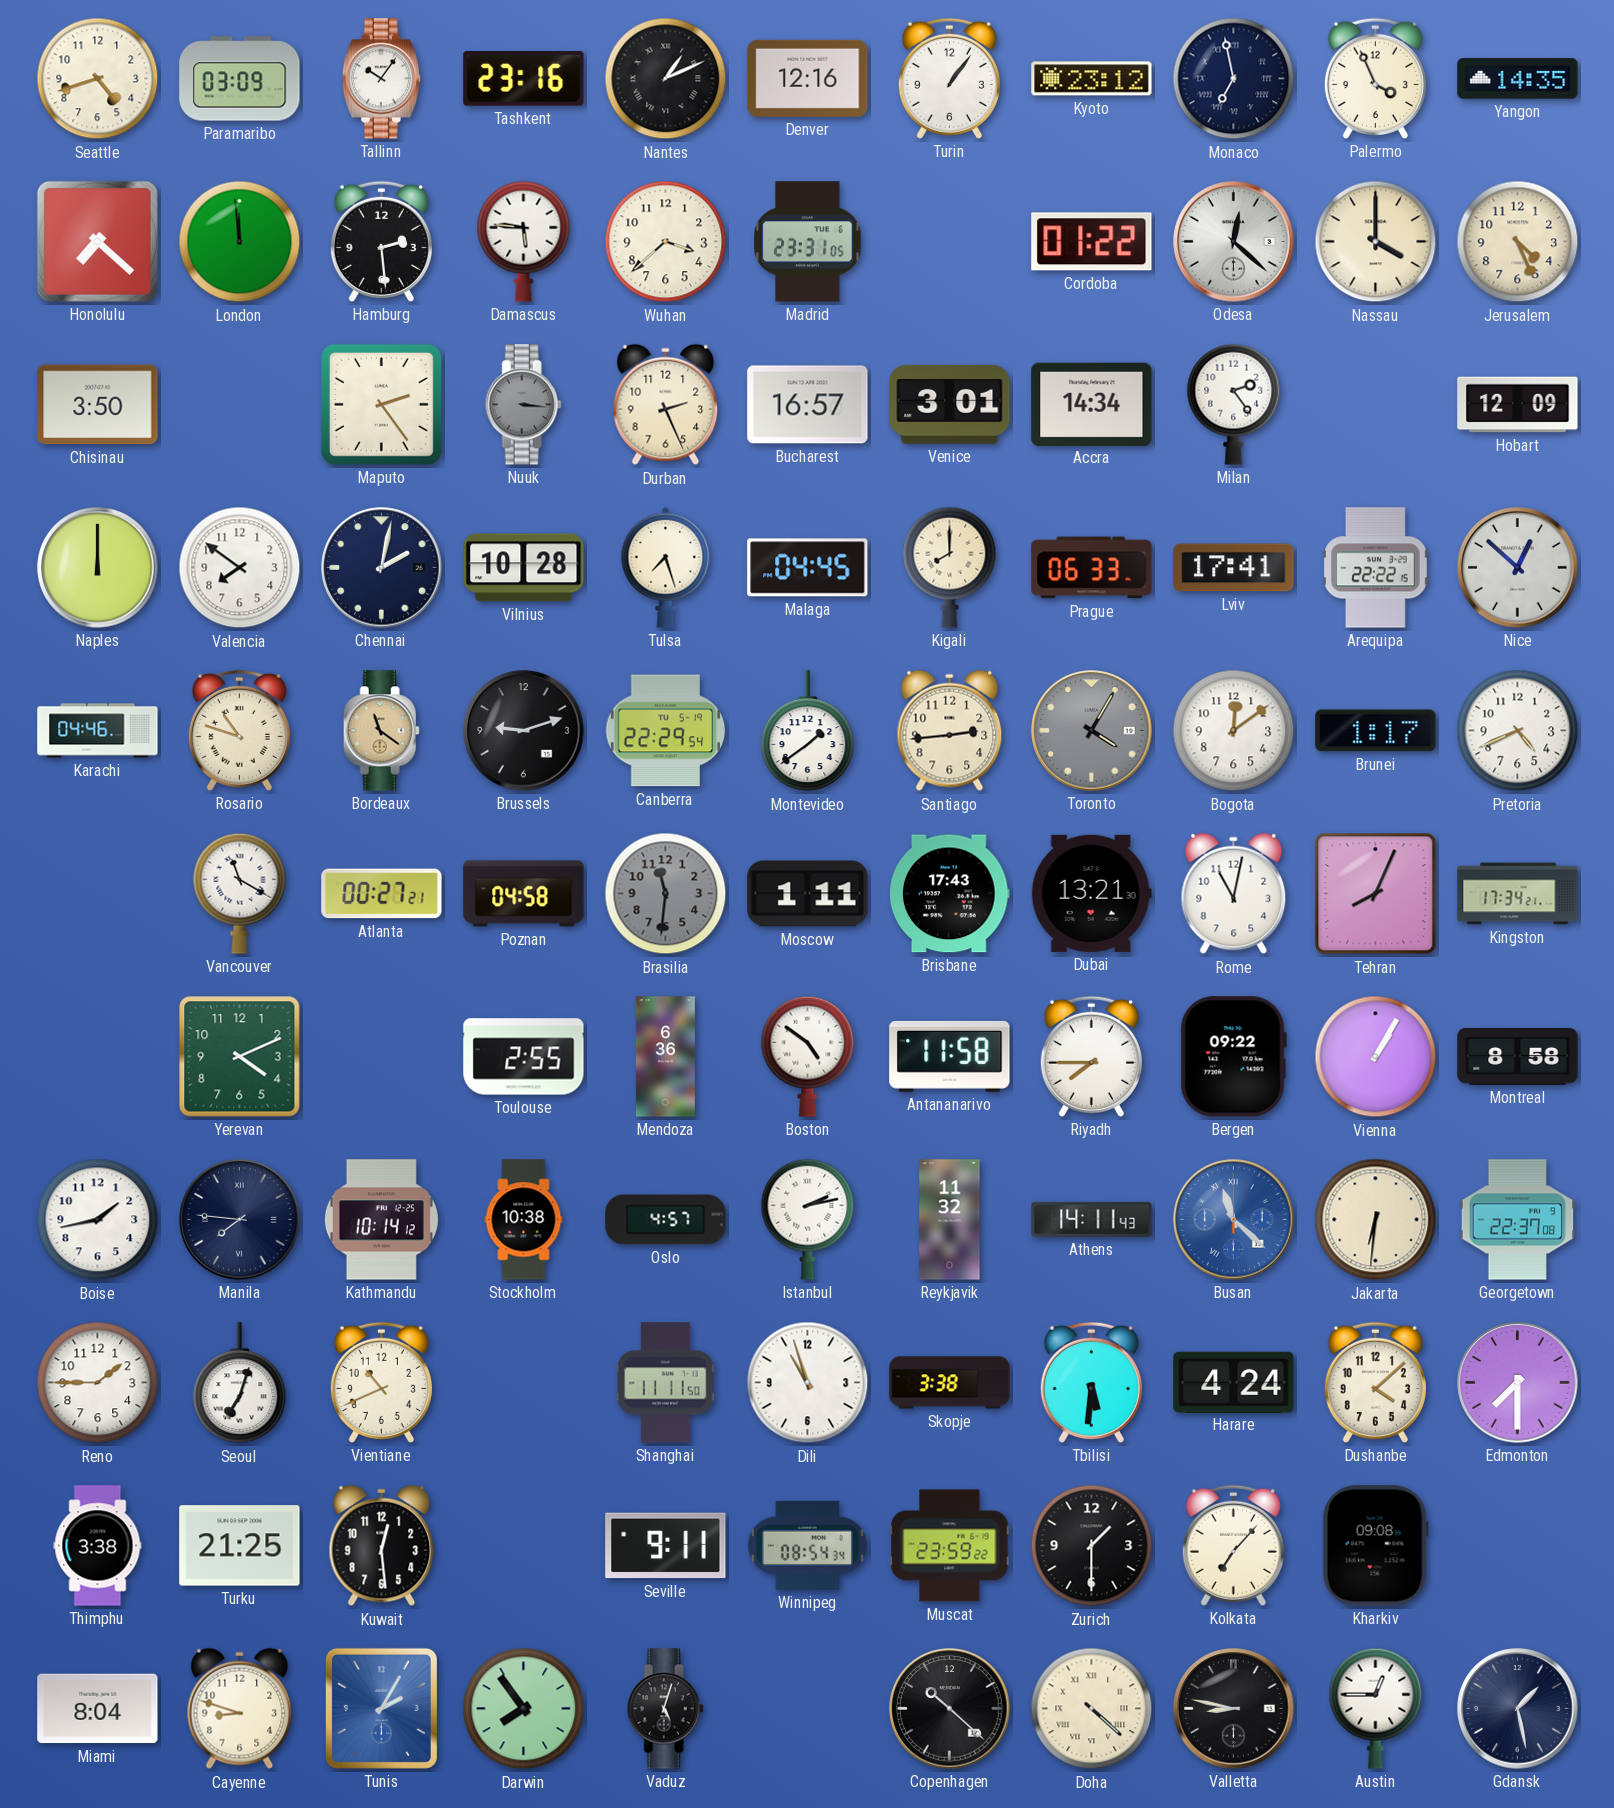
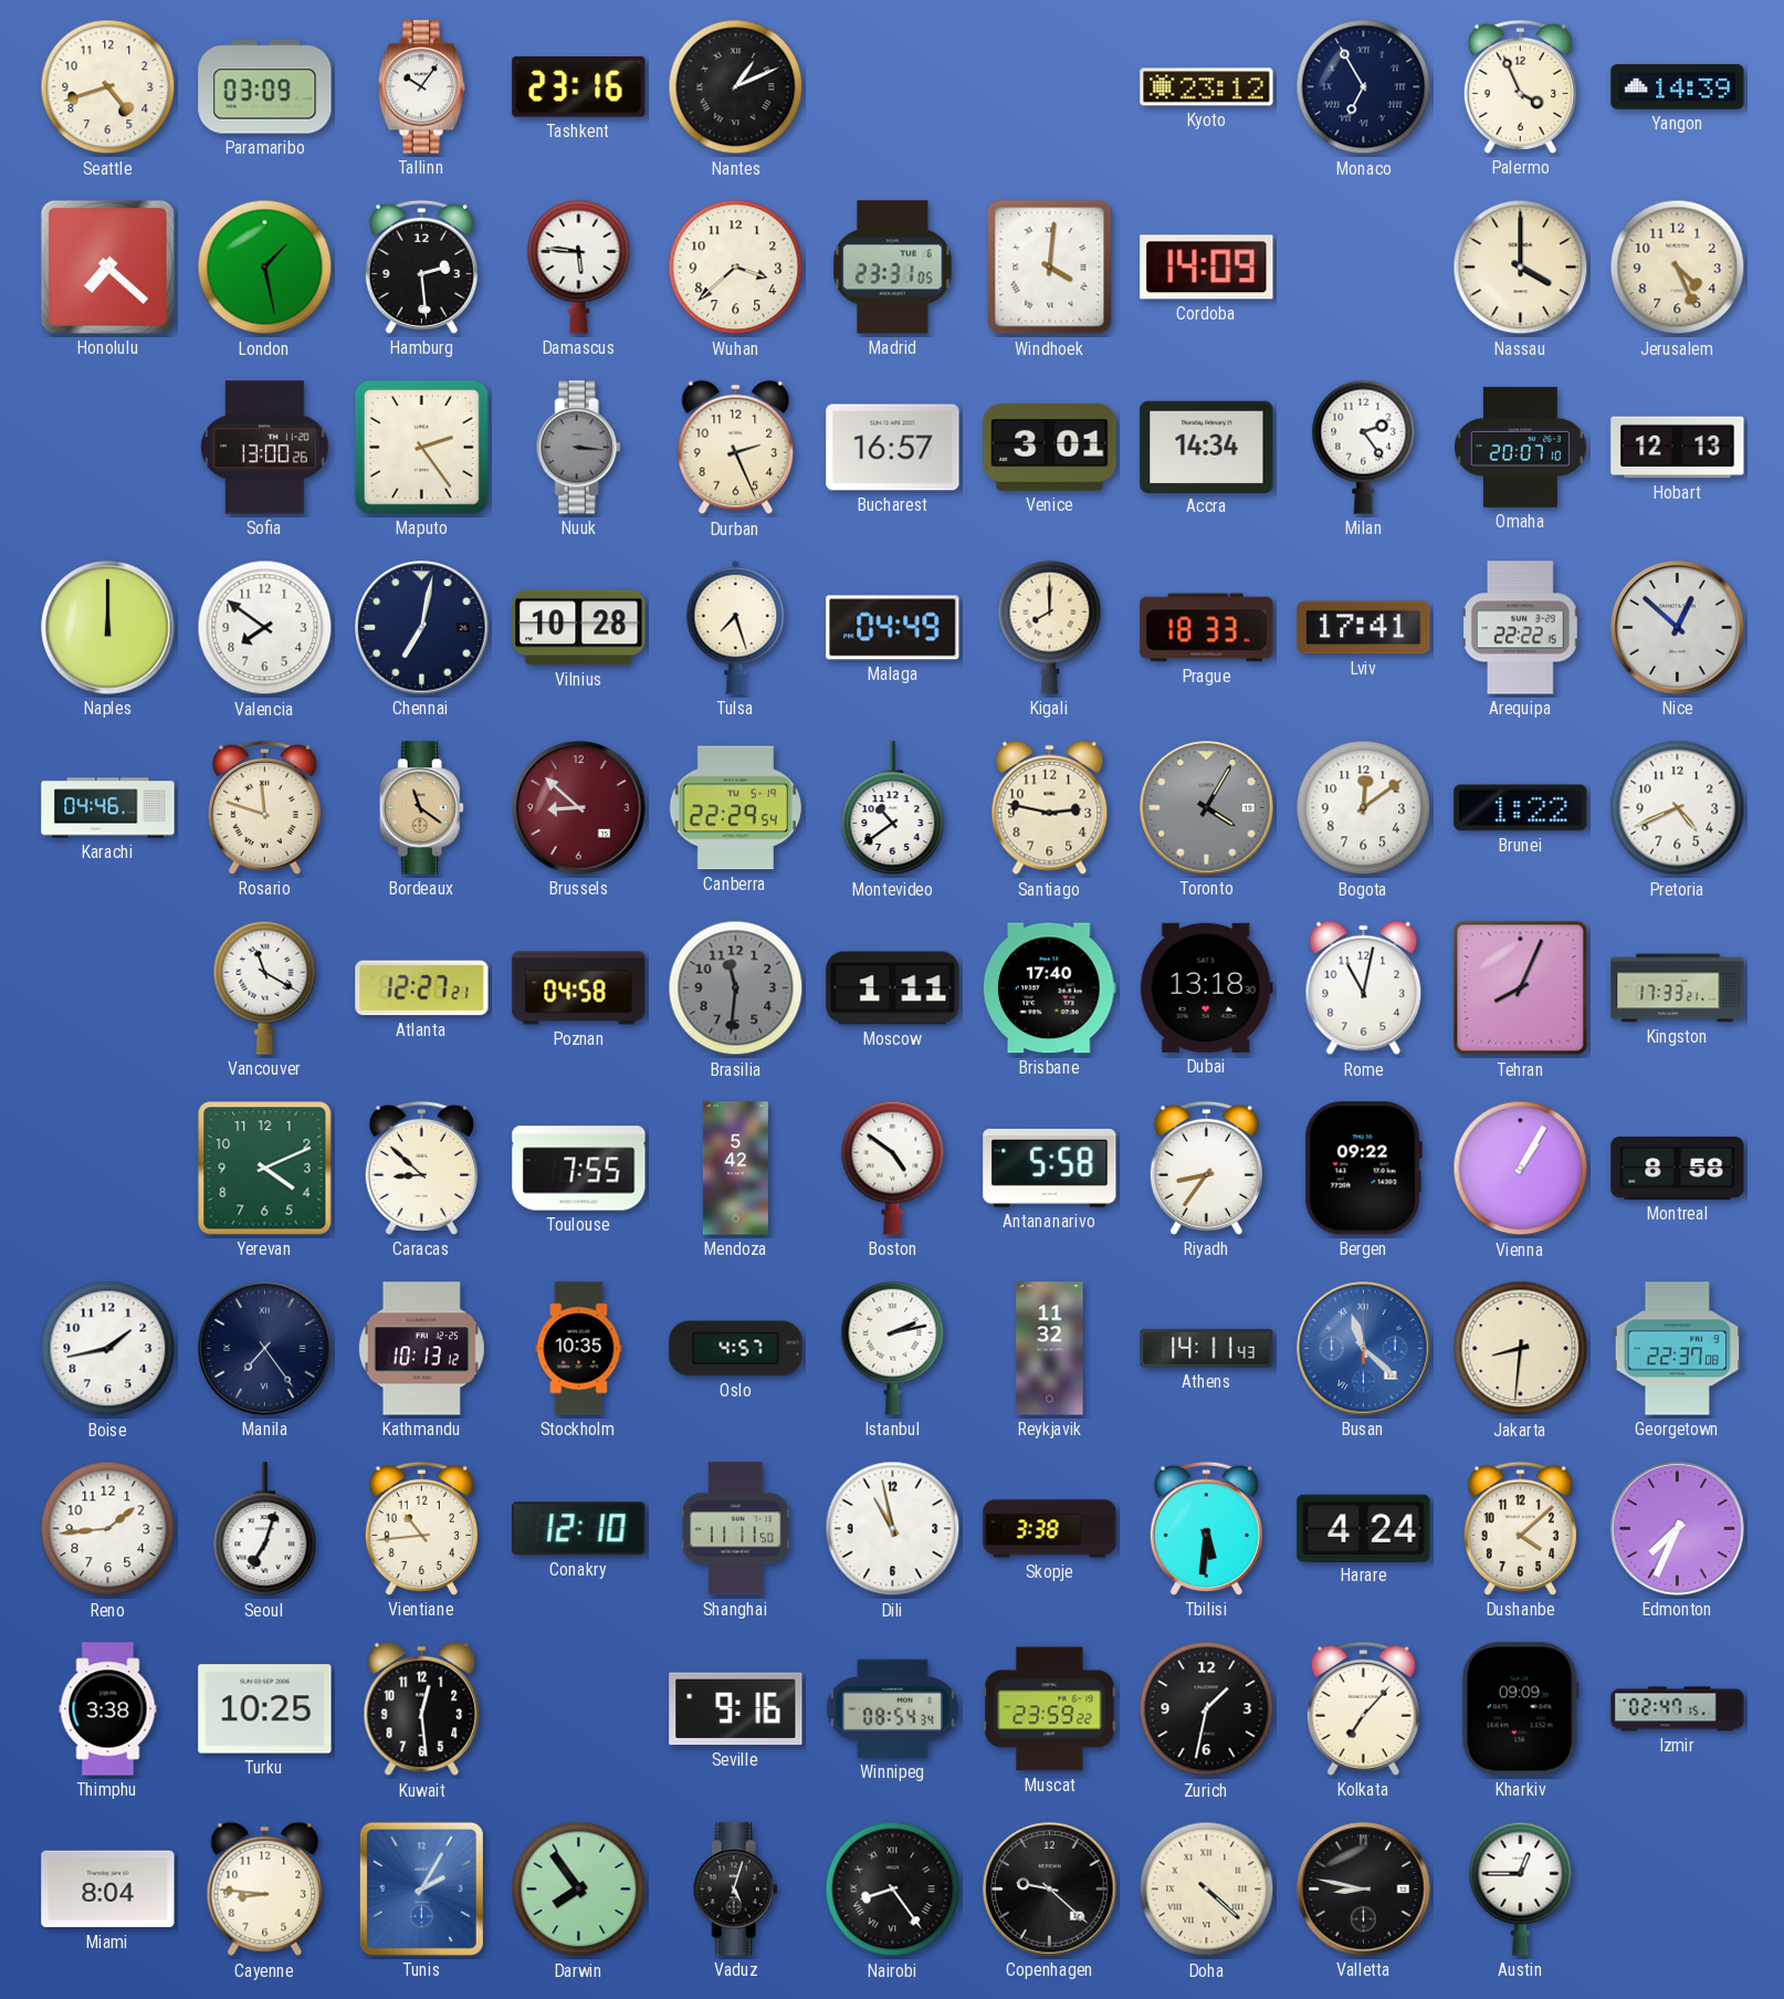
Denver: 12:16 -> none
Turin: 1:06 -> none
Monaco: 6:58 -> 6:55
Yangon: 14:35 -> 14:39
London: 11:59 -> 1:28
Windhoek: none -> 4:01
Cordoba: 01:22 -> 14:09
Odesa: 12:22 -> none
Chisinau: 3:50 -> none
Sofia: none -> 13:00
Omaha: none -> 20:07
Hobart: 12:09 -> 12:13
Chennai: 2:02 -> 7:02
Malaga: 04:45 -> 04:49
Prague: 06:33 -> 18:33
Rosario: 10:48 -> 11:48
Brussels: 9:12 -> 8:52
Brussels dial: black -> burgundy
Montevideo: 1:39 -> 10:39
Santiago: 2:44 -> 2:47
Brunei: 1:17 -> 1:22
Atlanta: 00:27 -> 12:27
Brisbane: 17:43 -> 17:40
Dubai: 13:21 -> 13:18
Kingston: 17:34 -> 17:33
Caracas: none -> 8:52
Toulouse: 2:55 -> 7:55
Mendoza: 6:36 -> 5:42
Antananarivo: 11:58 -> 5:58
Riyadh: 7:45 -> 8:36
Manila: 7:46 -> 7:24
Kathmandu: 10:14 -> 10:13
Stockholm: 10:38 -> 10:35
Jakarta: 6:31 -> 8:31
Reno: 1:45 -> 1:44
Vientiane: 10:41 -> 10:44
Conakry: none -> 12:10
Dili: 10:57 -> 10:58
Edmonton: 7:30 -> 7:34
Turku: 21:25 -> 10:25
Seville: 9:11 -> 9:16
Zurich: 1:30 -> 1:32
Kharkiv: 09:08 -> 09:09
Izmir: none -> 02:47
Cayenne: 8:48 -> 8:46
Nairobi: none -> 8:24
Copenhagen: 10:22 -> 9:22
Gdansk: 1:28 -> none
